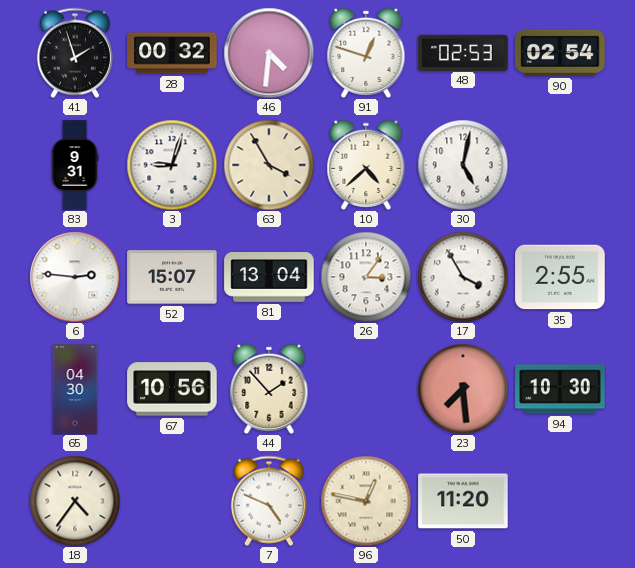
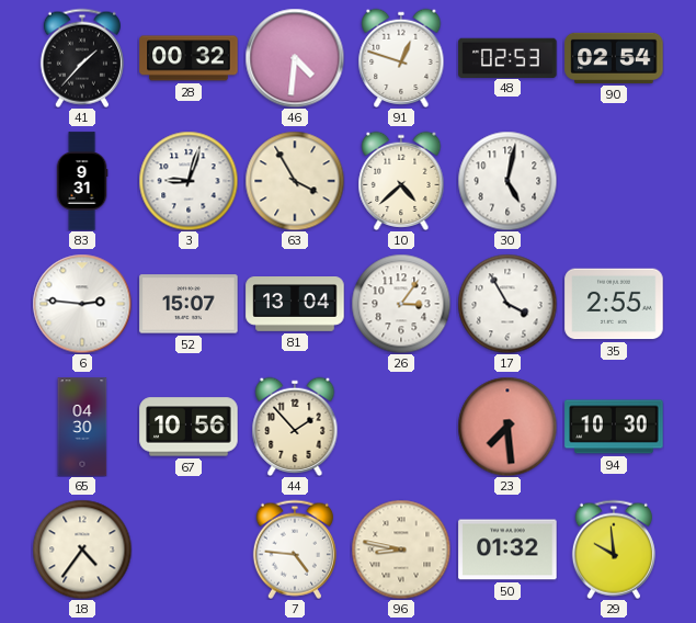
41: 1:57 -> 1:37
7: 4:49 -> 4:46
96: 12:47 -> 8:47
50: 11:20 -> 01:32
29: none -> 9:59
